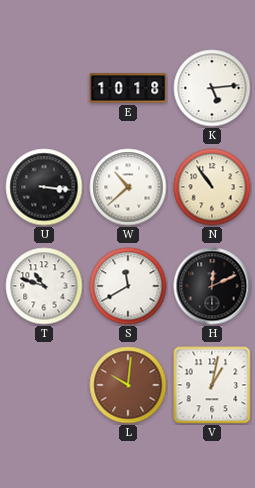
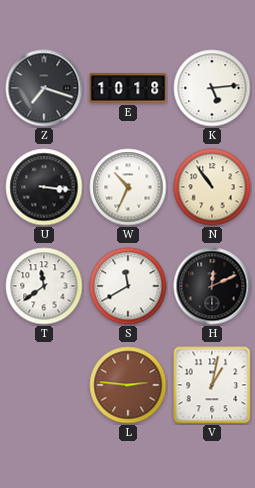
Z: none -> 7:18
W: 10:38 -> 10:34
T: 10:48 -> 11:39
L: 10:01 -> 2:46
